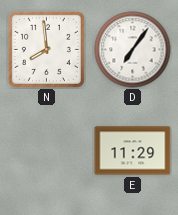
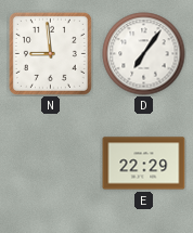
N: 7:59 -> 8:59
E: 11:29 -> 22:29
